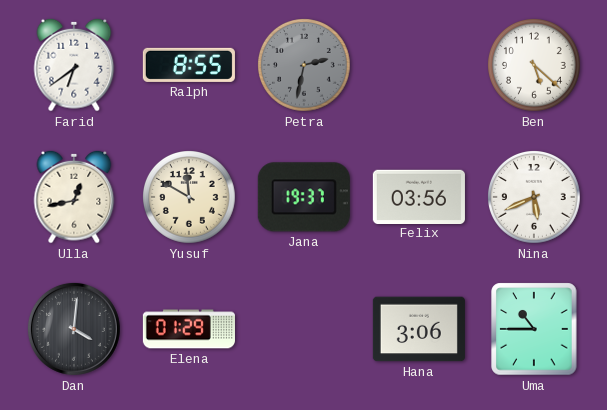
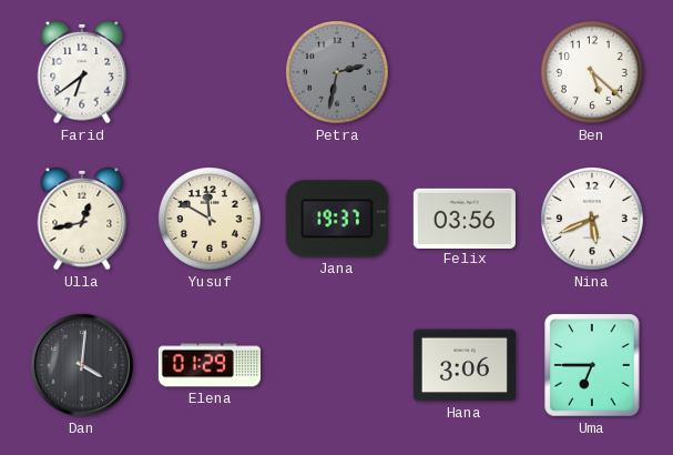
Ralph: 8:55 -> none
Uma: 10:45 -> 6:45
